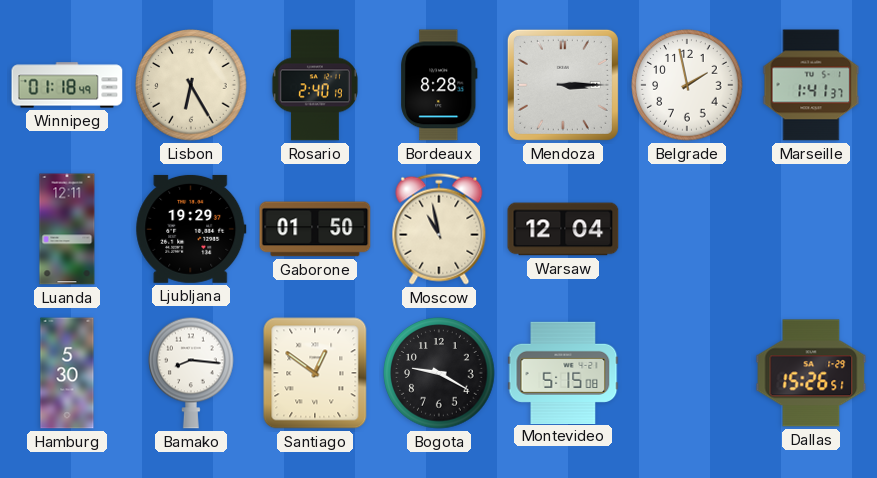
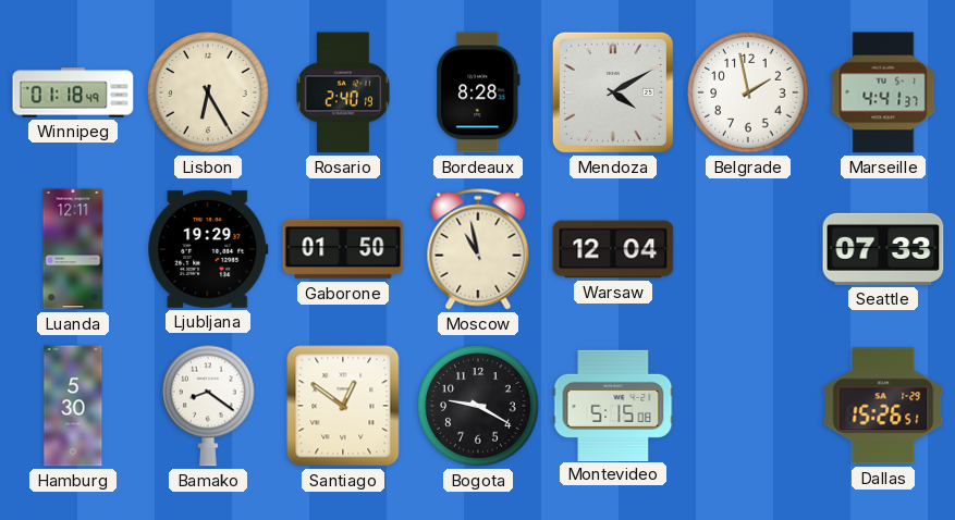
Mendoza: 3:15 -> 4:10
Marseille: 1:41 -> 4:41
Seattle: none -> 07:33
Bamako: 8:16 -> 8:21
